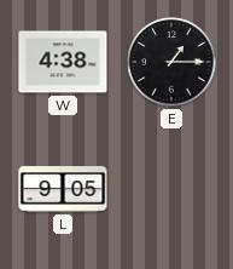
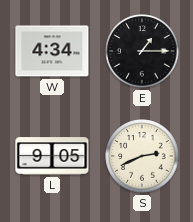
W: 4:38 -> 4:34
S: none -> 2:41
